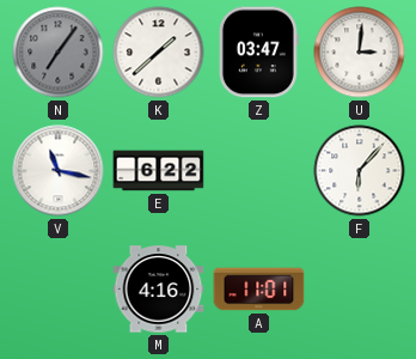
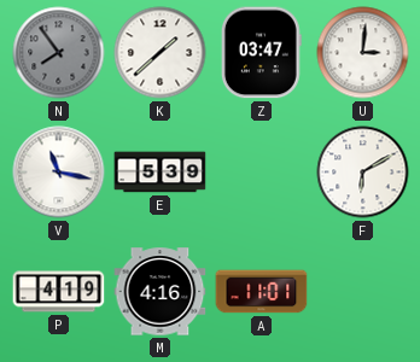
N: 7:06 -> 7:54
E: 6:22 -> 5:39
F: 6:07 -> 6:10
P: none -> 4:19
